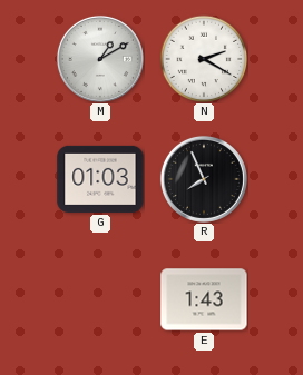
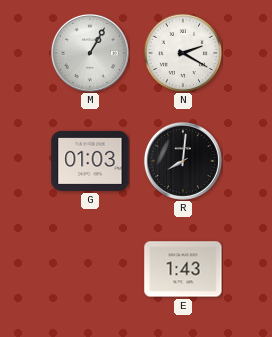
M: 1:10 -> 1:05
R: 7:56 -> 8:01
